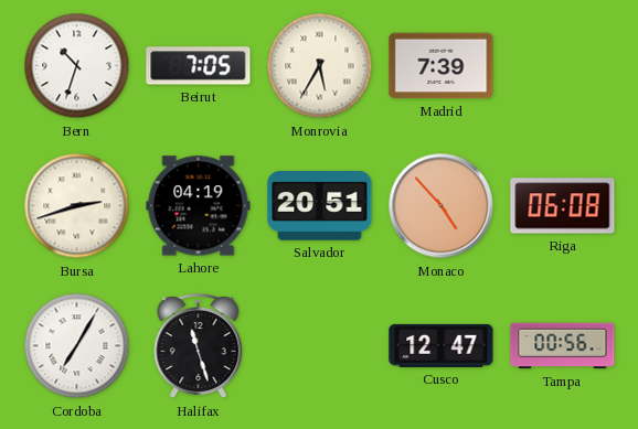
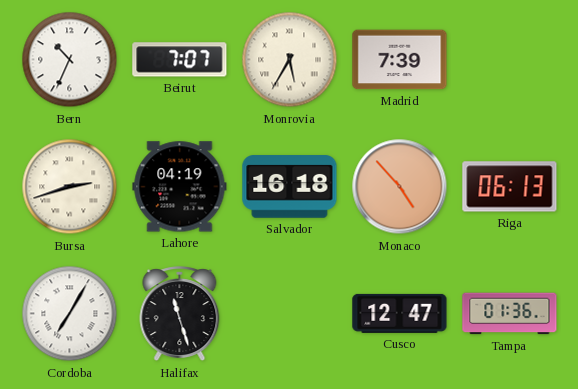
Bern: 10:33 -> 10:34
Beirut: 7:05 -> 7:07
Salvador: 20:51 -> 16:18
Riga: 06:08 -> 06:13
Tampa: 00:56 -> 01:36
